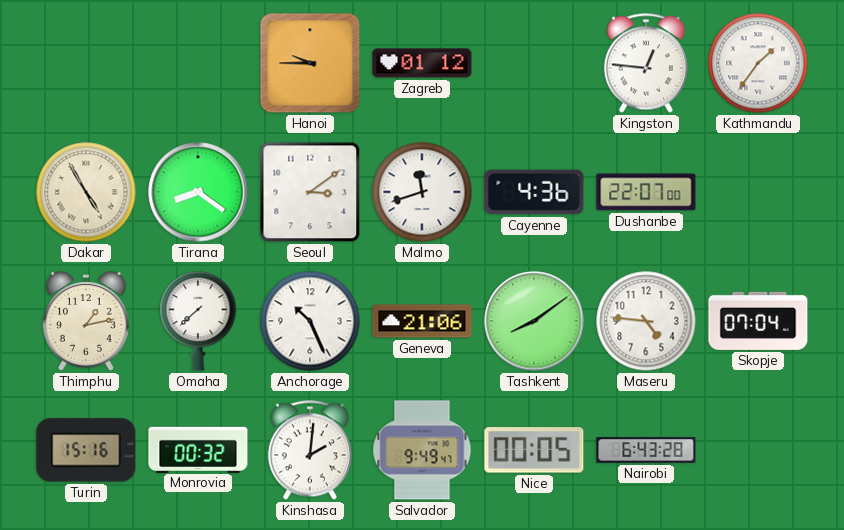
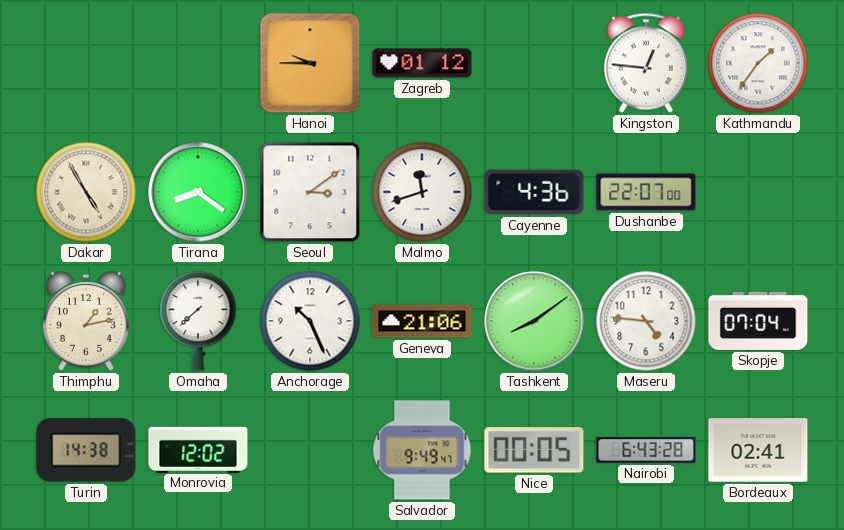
Turin: 15:16 -> 14:38
Monrovia: 00:32 -> 12:02
Kinshasa: 2:01 -> none
Bordeaux: none -> 02:41
